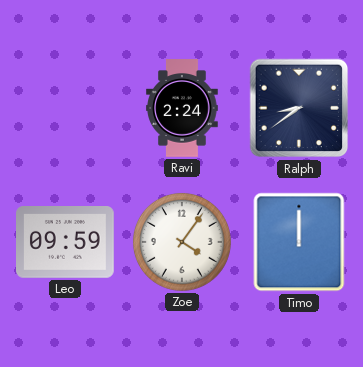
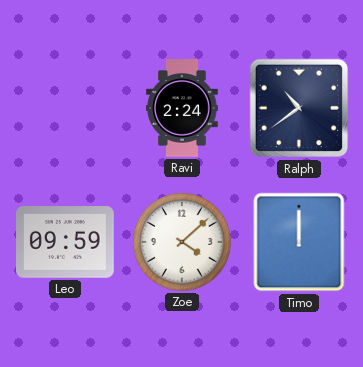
Ralph: 8:39 -> 10:39
Zoe: 4:06 -> 4:08
